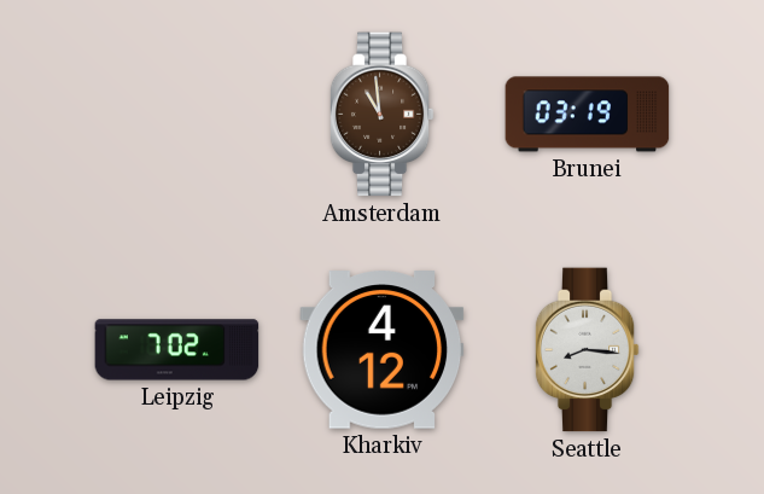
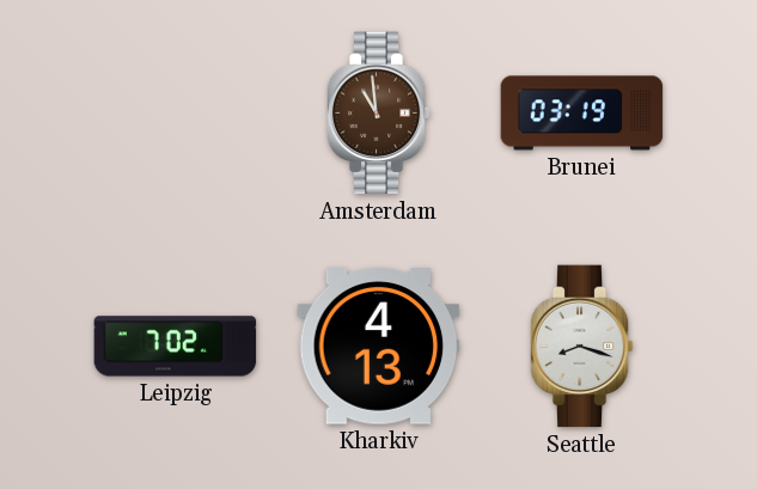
Kharkiv: 4:12 -> 4:13
Seattle: 8:16 -> 8:18
